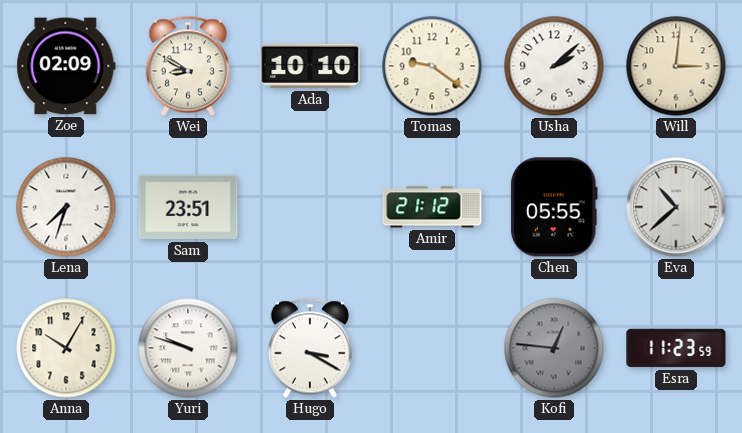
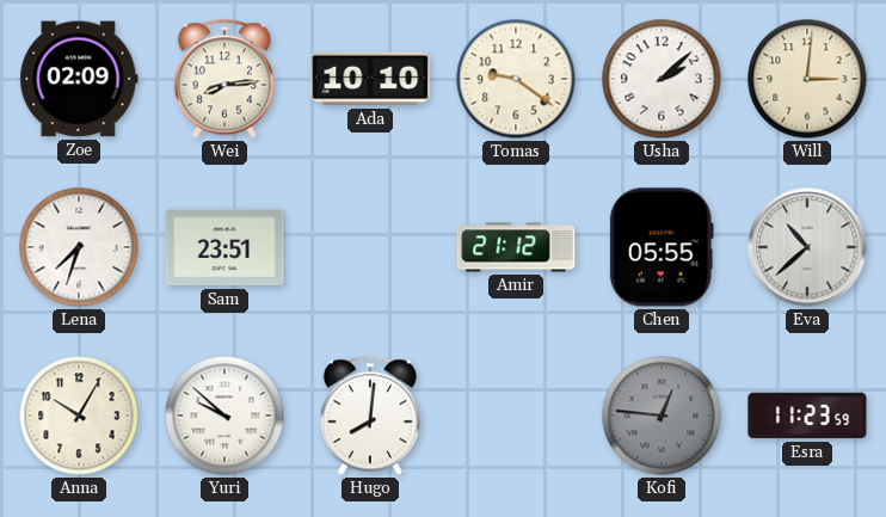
Wei: 8:50 -> 8:14
Yuri: 9:48 -> 9:52
Hugo: 3:20 -> 8:01
